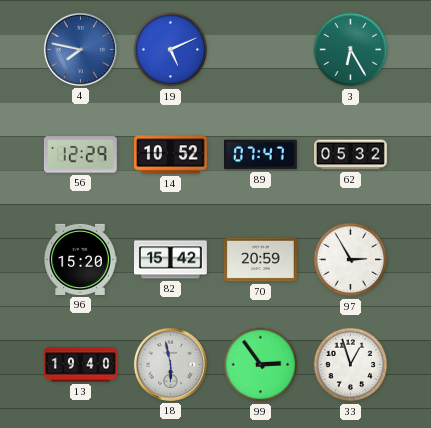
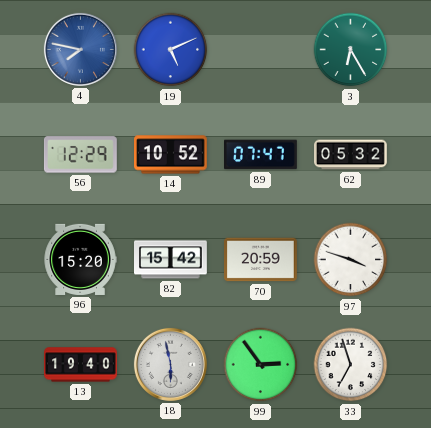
97: 2:55 -> 3:48
33: 12:57 -> 6:57
